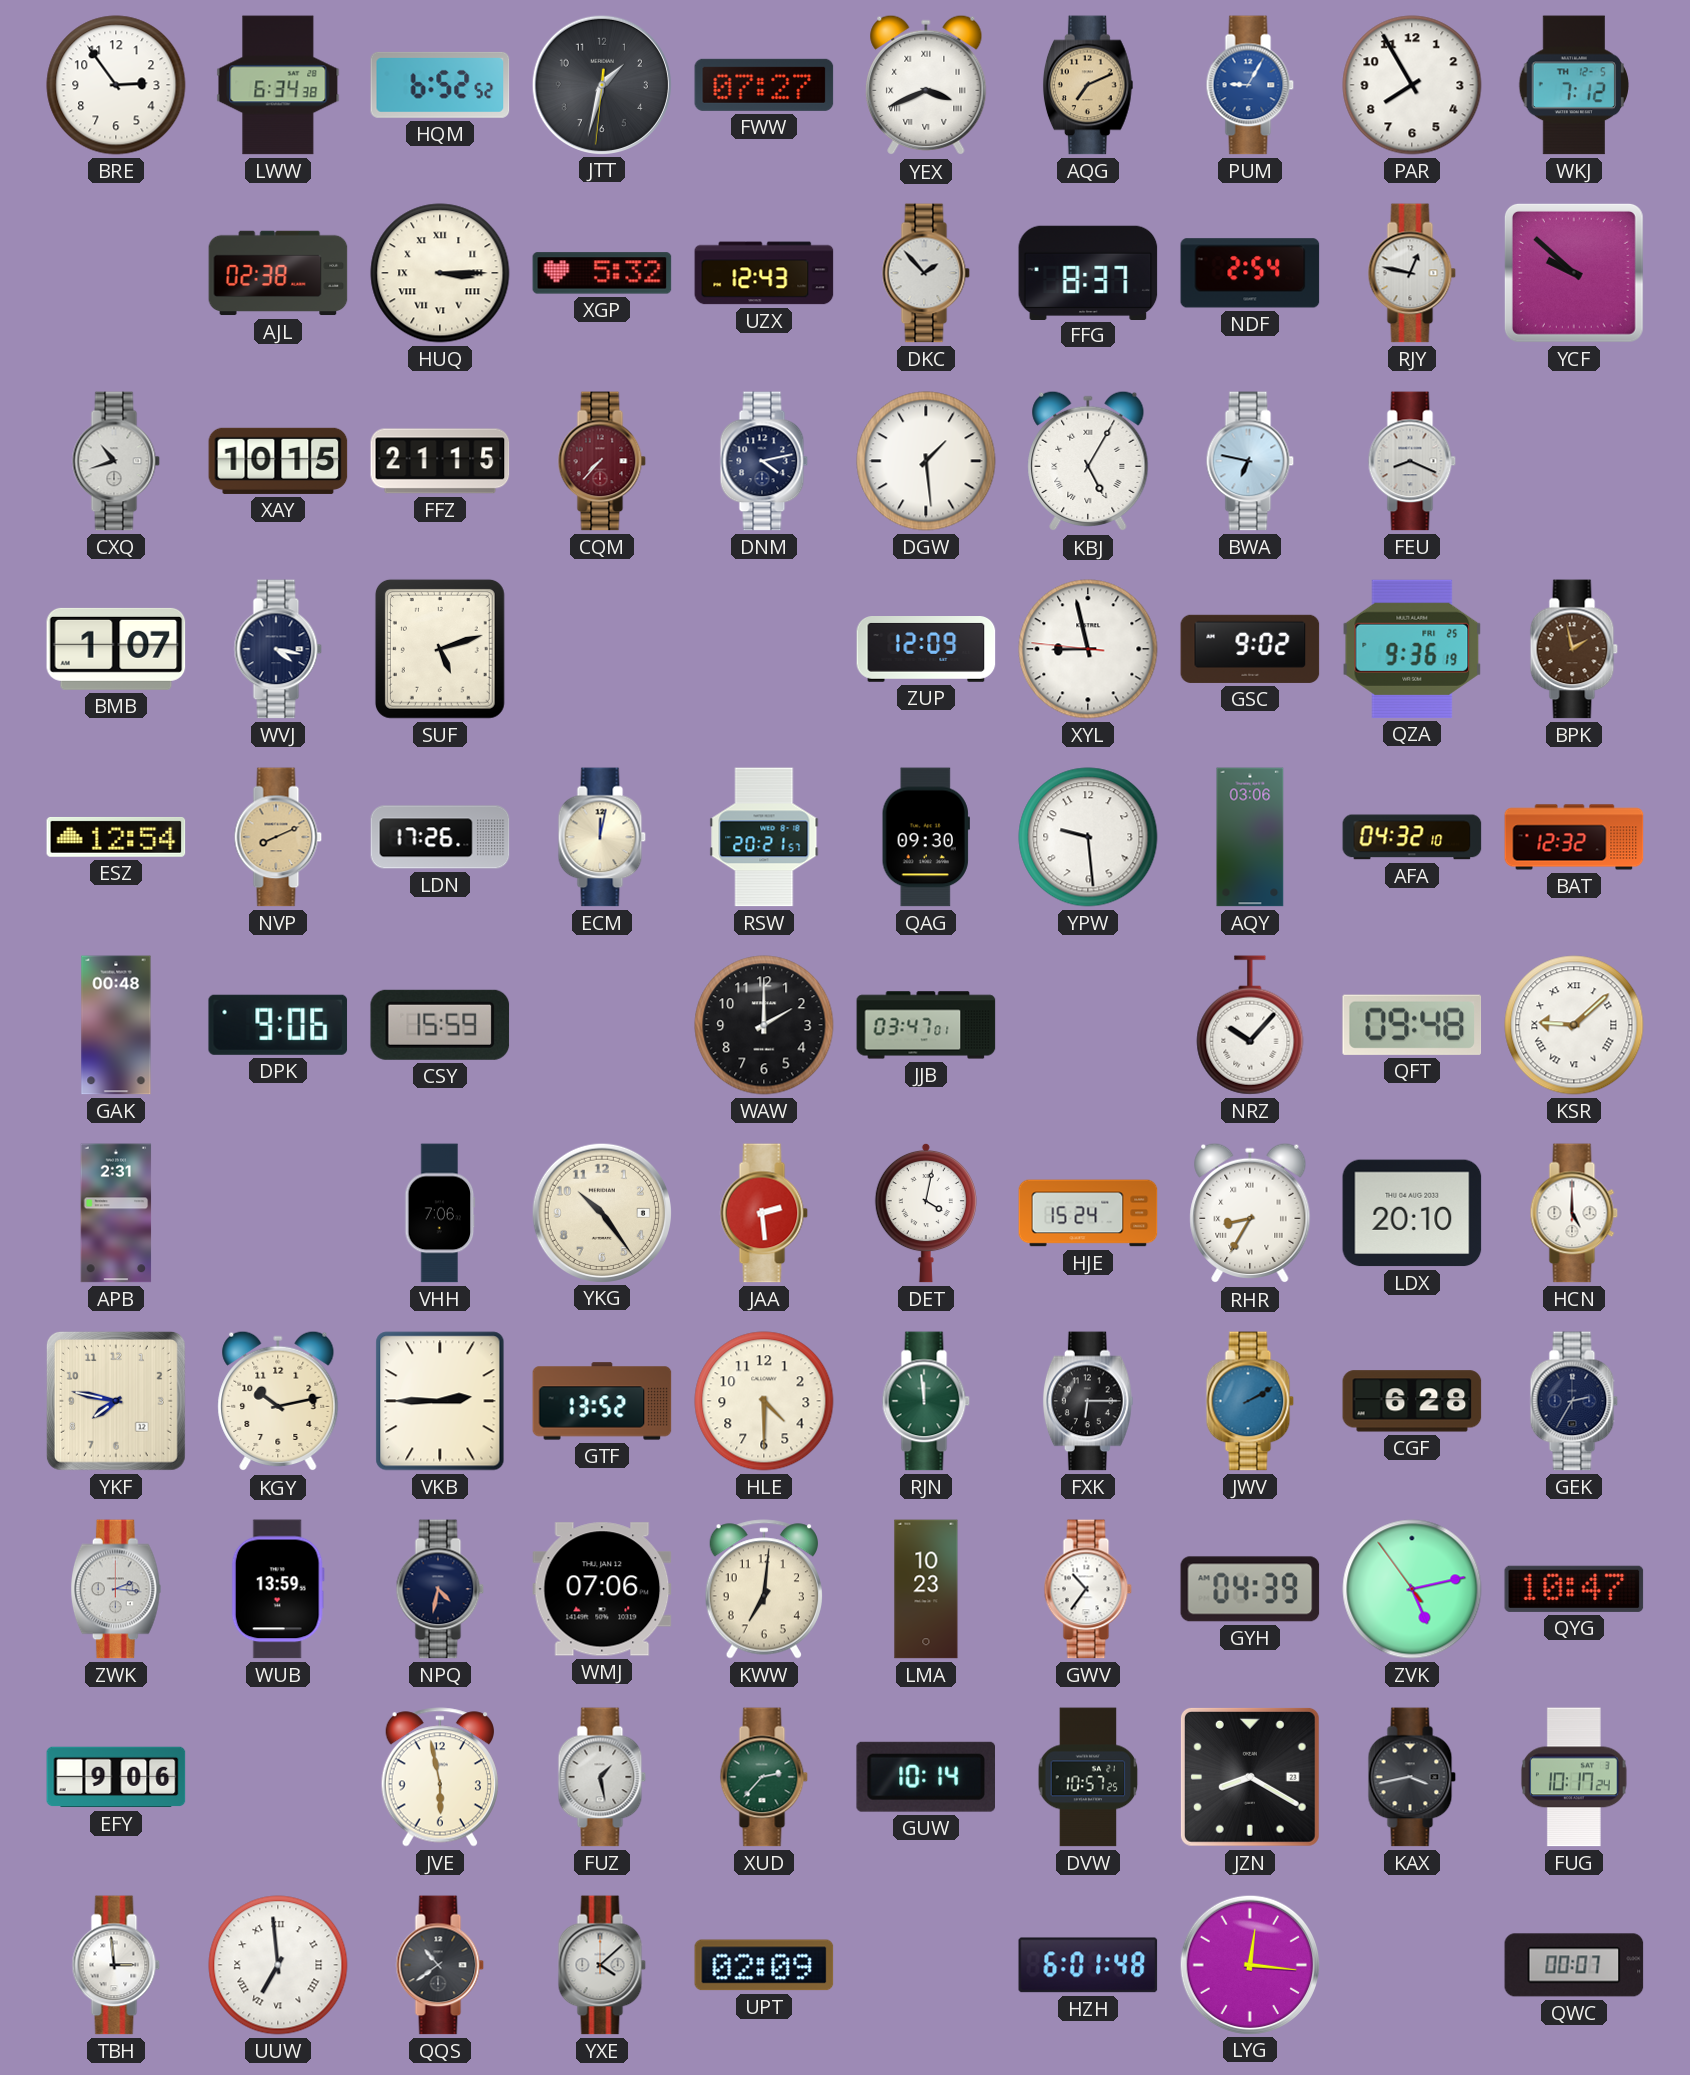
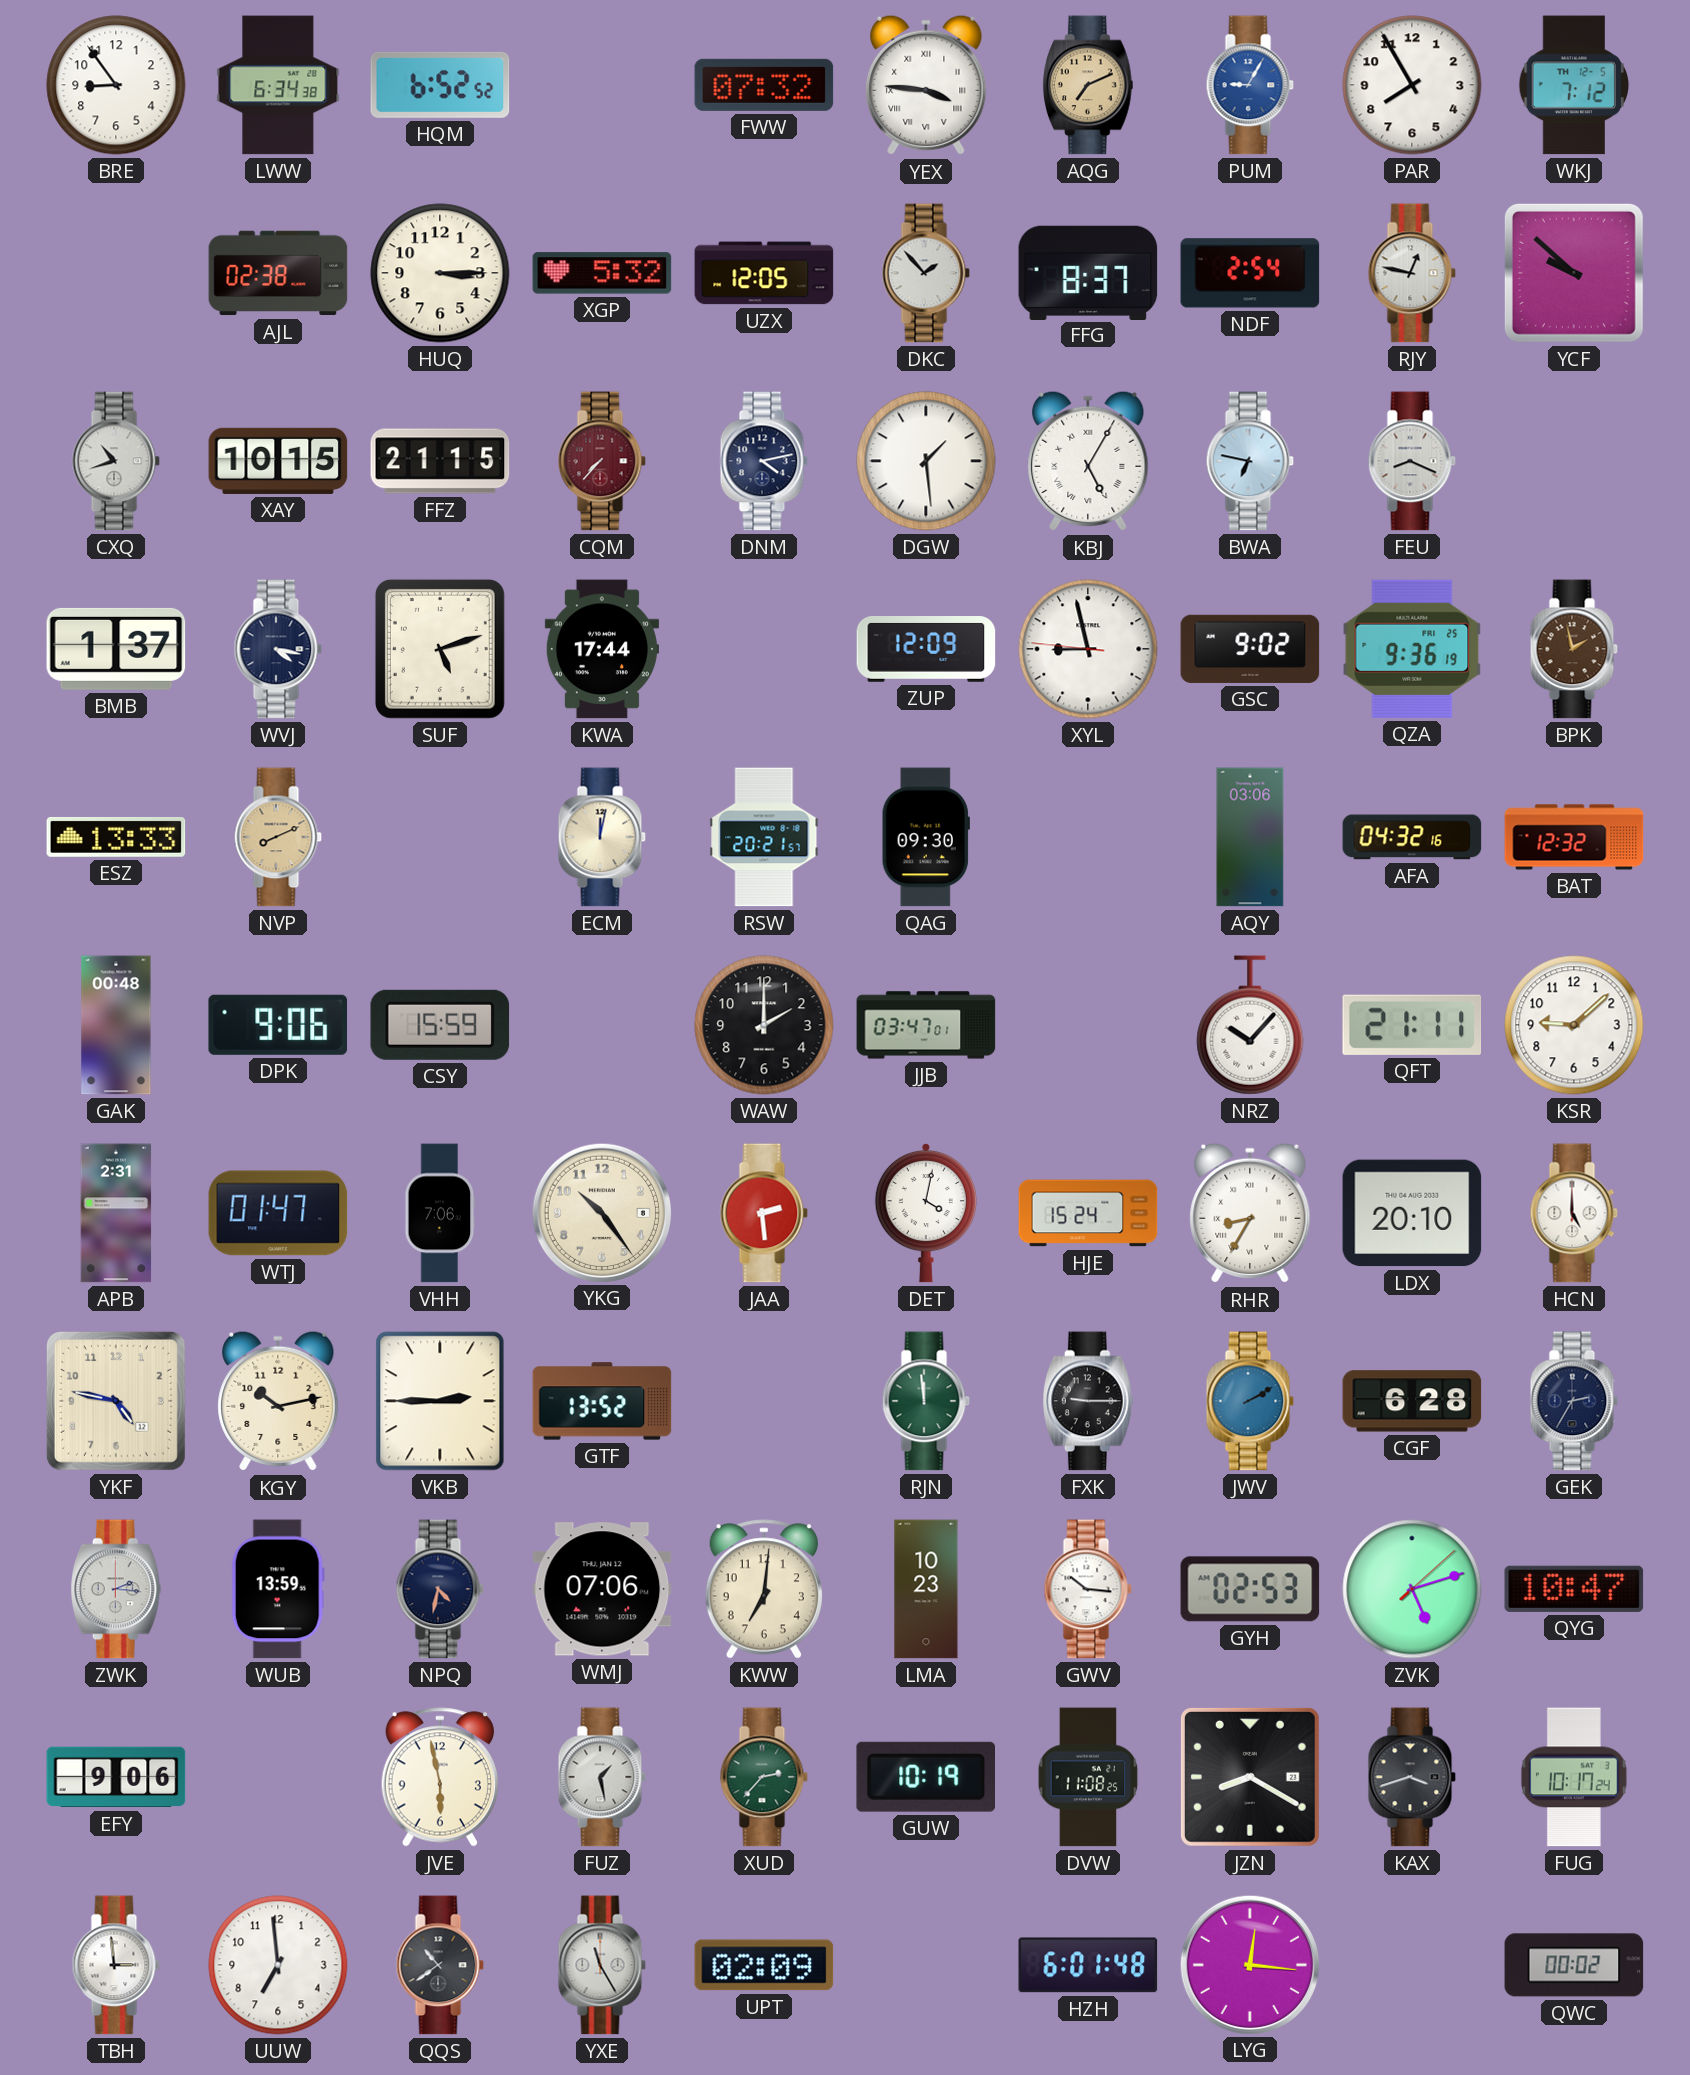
BRE: 2:54 -> 8:54
JTT: 1:32 -> none
FWW: 07:27 -> 07:32
YEX: 3:41 -> 3:46
HUQ numerals: Roman -> Arabic
UZX: 12:43 -> 12:05
BMB: 1:07 -> 1:37
KWA: none -> 17:44
ESZ: 12:54 -> 13:33
LDN: 17:26 -> none
YPW: 9:29 -> none
AFA: 04:32:10 -> 04:32:16
QFT: 09:48 -> 21:11
KSR numerals: Roman -> Arabic
WTJ: none -> 01:47
YKF: 7:47 -> 4:47
HLE: 4:30 -> none
FXK: 6:15 -> 9:15
GWV: 10:36 -> 10:16
GYH: 04:39 -> 02:53
ZVK: 5:12:54 -> 5:12:08
GUW: 10:14 -> 10:19
DVW: 10:57 -> 11:08
KAX: 3:43 -> 3:42
UUW numerals: Roman -> Arabic
YXE: 4:08 -> 11:25
QWC: 00:07 -> 00:02
